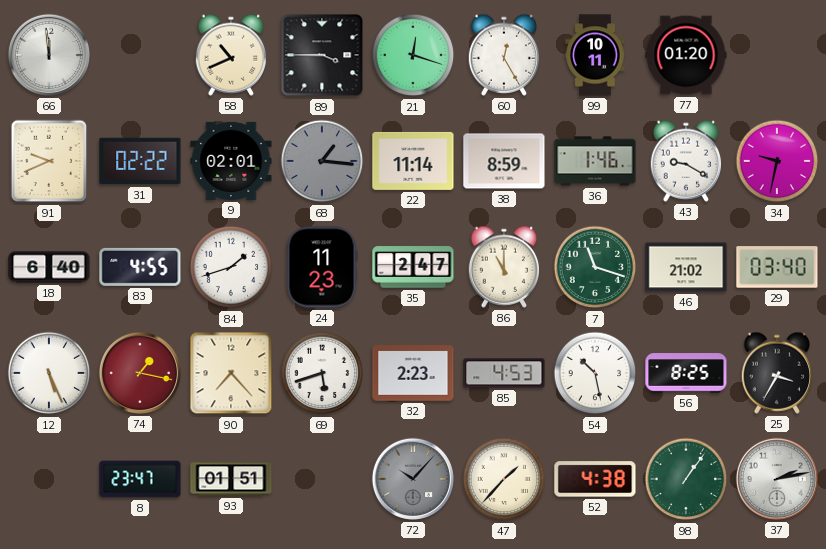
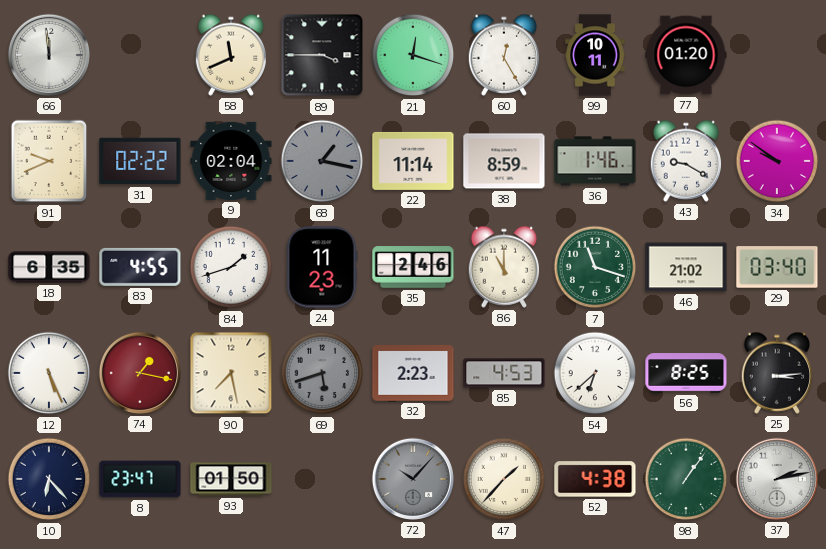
58: 10:41 -> 11:41
9: 02:01 -> 02:04
68: 1:16 -> 1:17
34: 9:32 -> 9:51
18: 6:40 -> 6:35
35: 2:47 -> 2:46
90: 7:23 -> 7:28
69 dial: white -> grey
54: 10:28 -> 6:38
25: 3:35 -> 3:14
10: none -> 6:23
93: 01:51 -> 01:50
